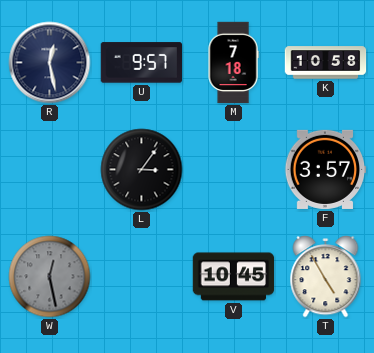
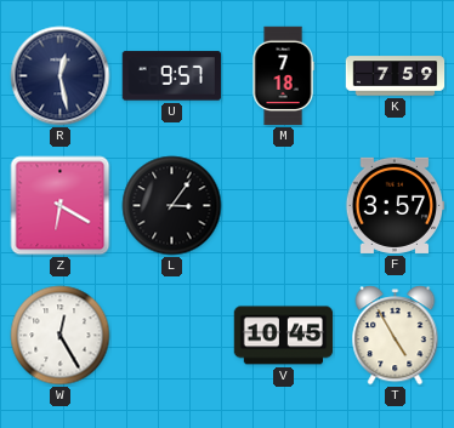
K: 10:58 -> 7:59
Z: none -> 6:20
W: 12:28 -> 12:25
W dial: grey -> white
